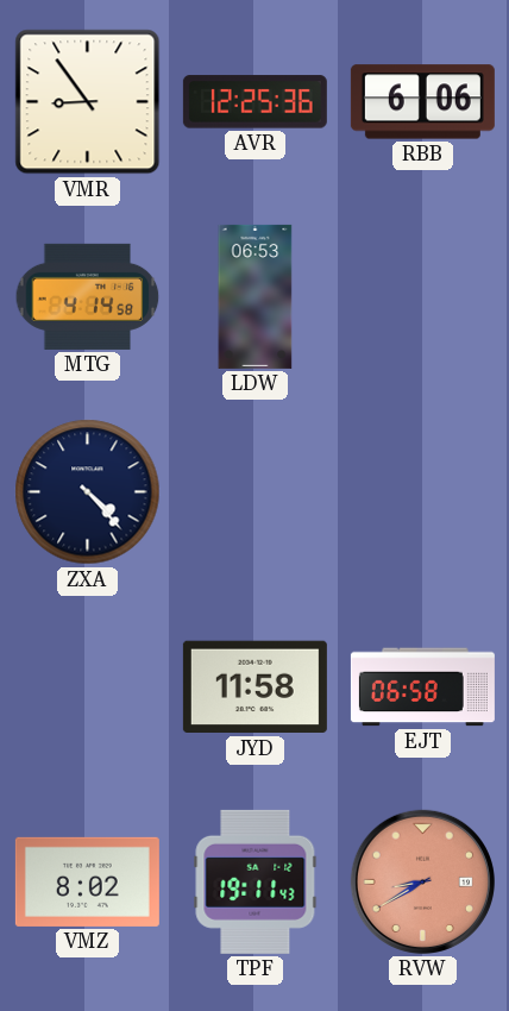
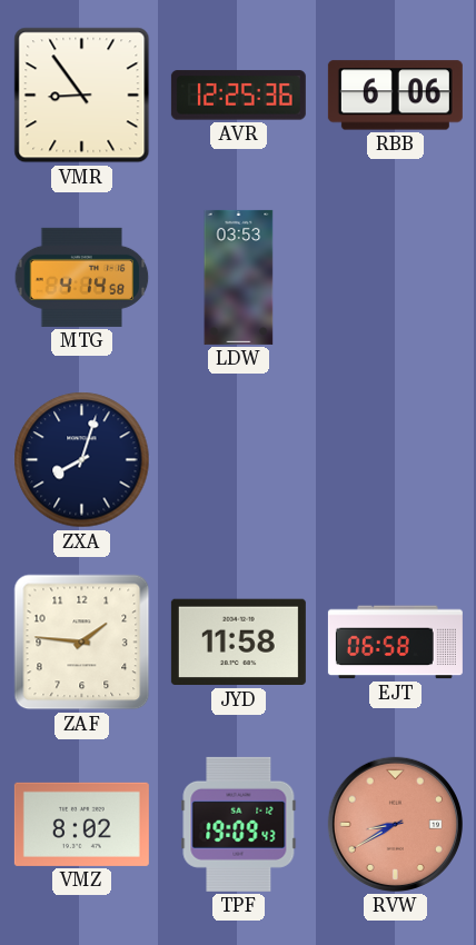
LDW: 06:53 -> 03:53
ZXA: 4:23 -> 8:03
ZAF: none -> 1:46
TPF: 19:11 -> 19:09
